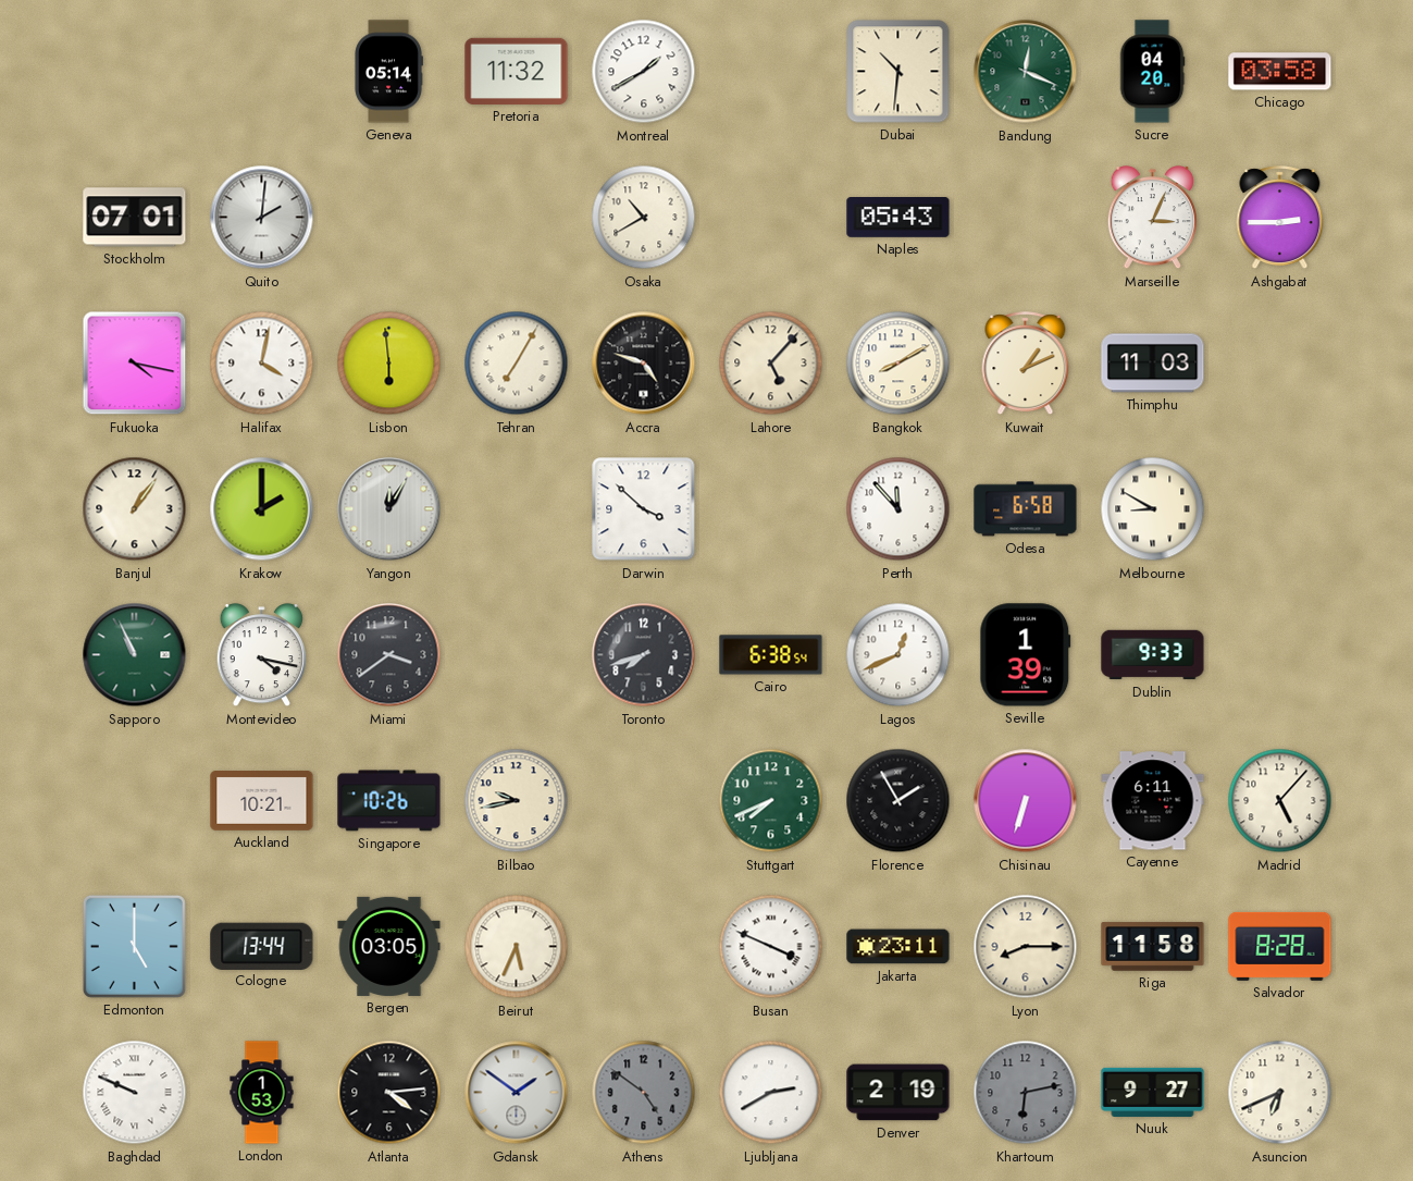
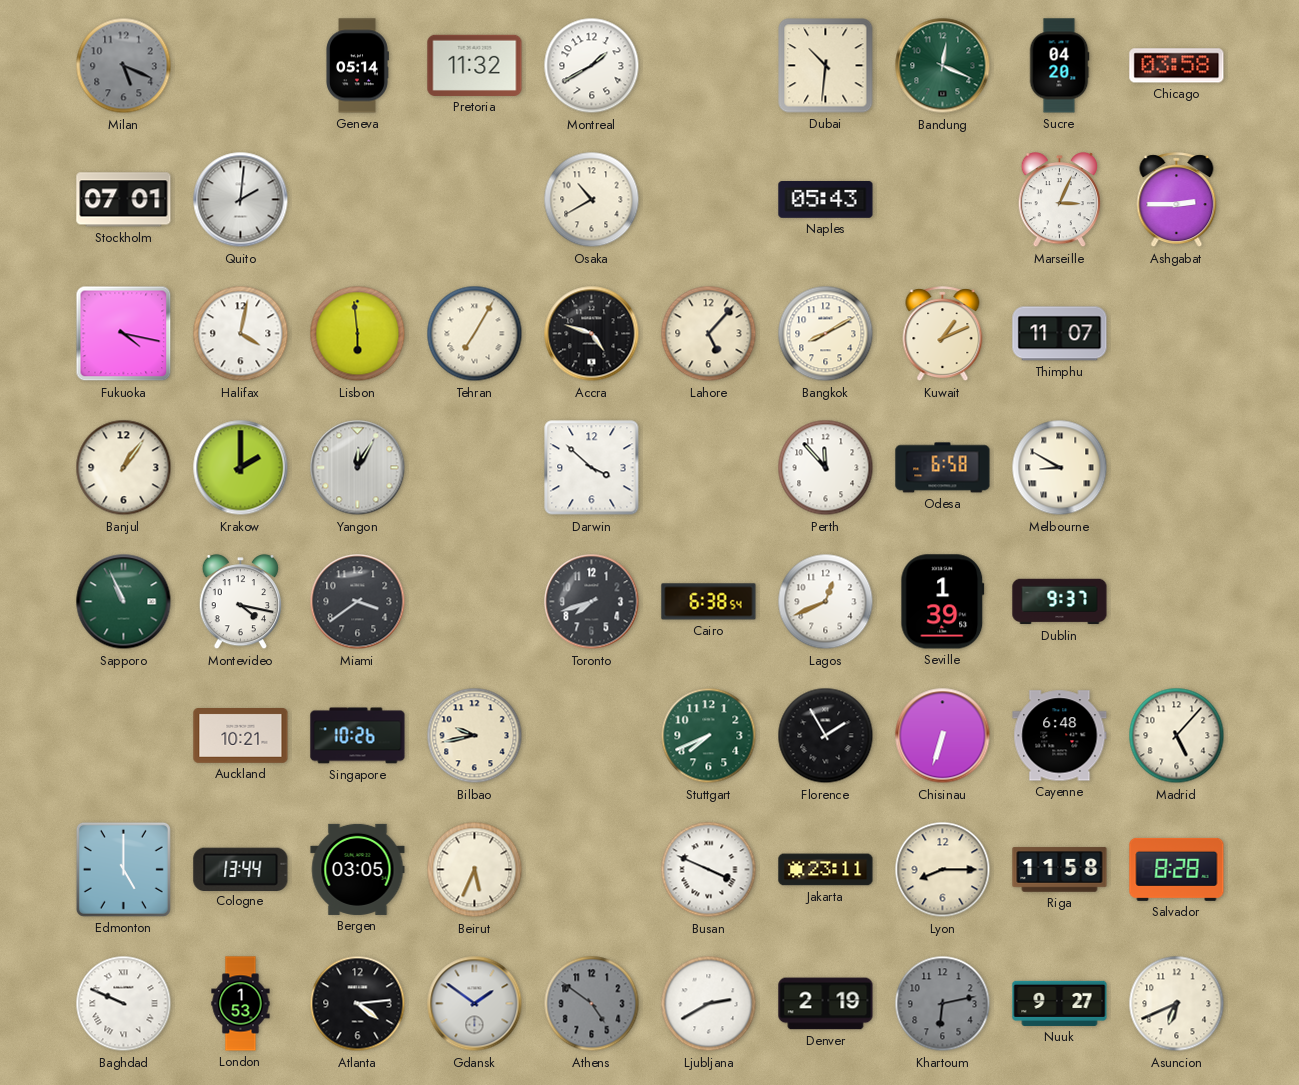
Milan: none -> 5:19
Thimphu: 11:03 -> 11:07
Dublin: 9:33 -> 9:37
Cayenne: 6:11 -> 6:48
